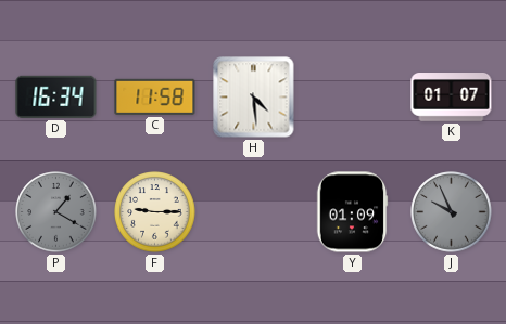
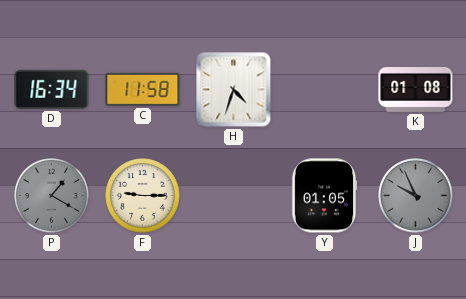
H: 4:29 -> 4:33
K: 01:07 -> 01:08
Y: 01:09 -> 01:05
